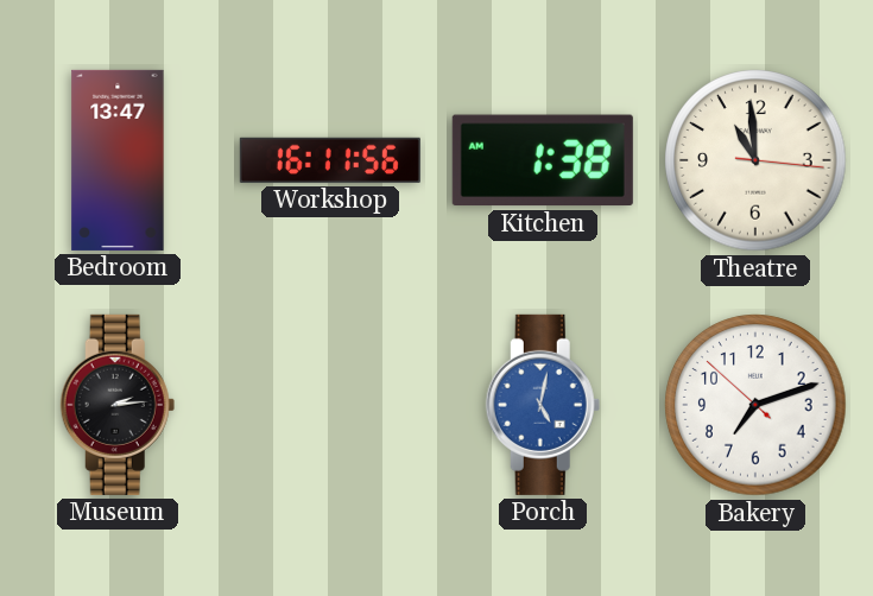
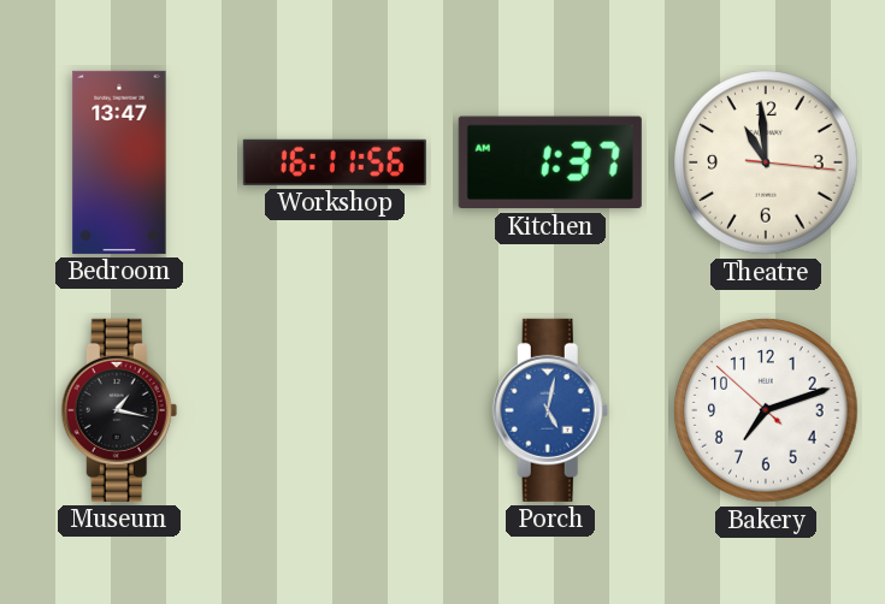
Kitchen: 1:38 -> 1:37
Museum: 2:14 -> 1:17
